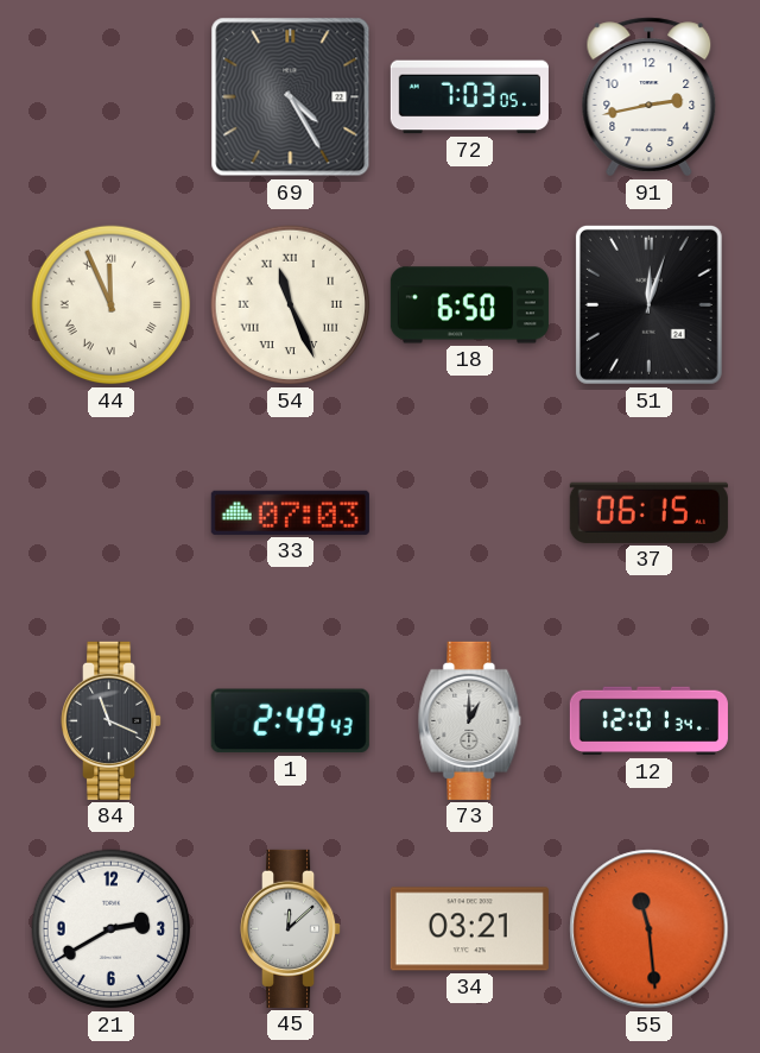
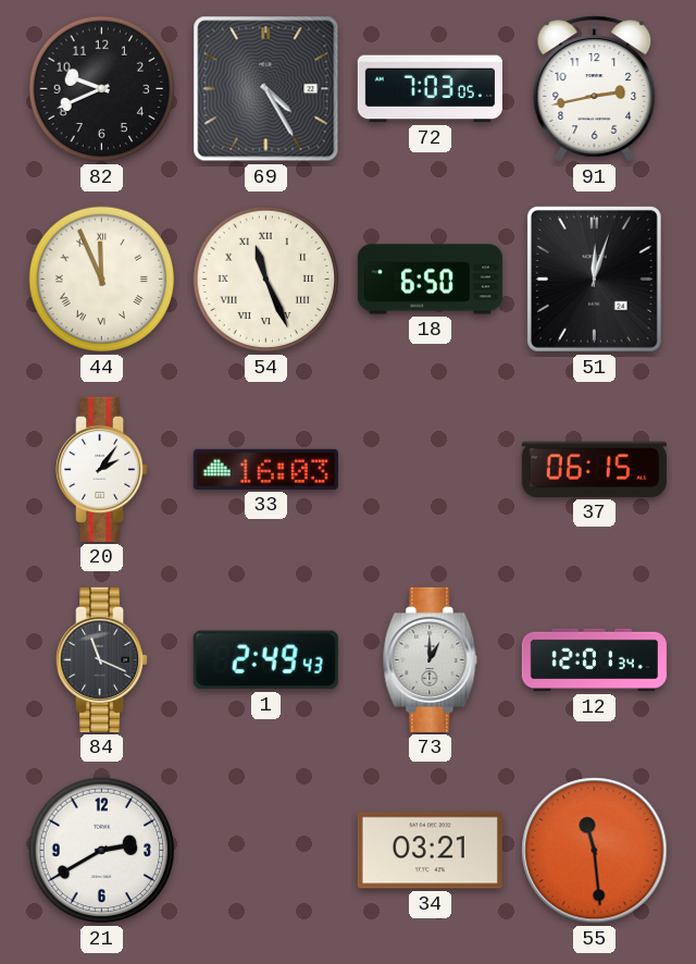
82: none -> 9:41
20: none -> 2:06
33: 07:03 -> 16:03
45: 12:08 -> none
